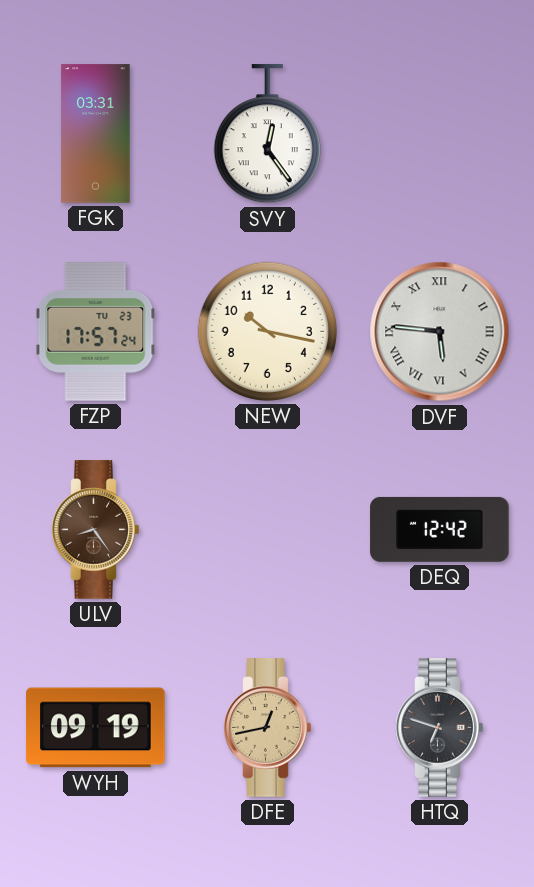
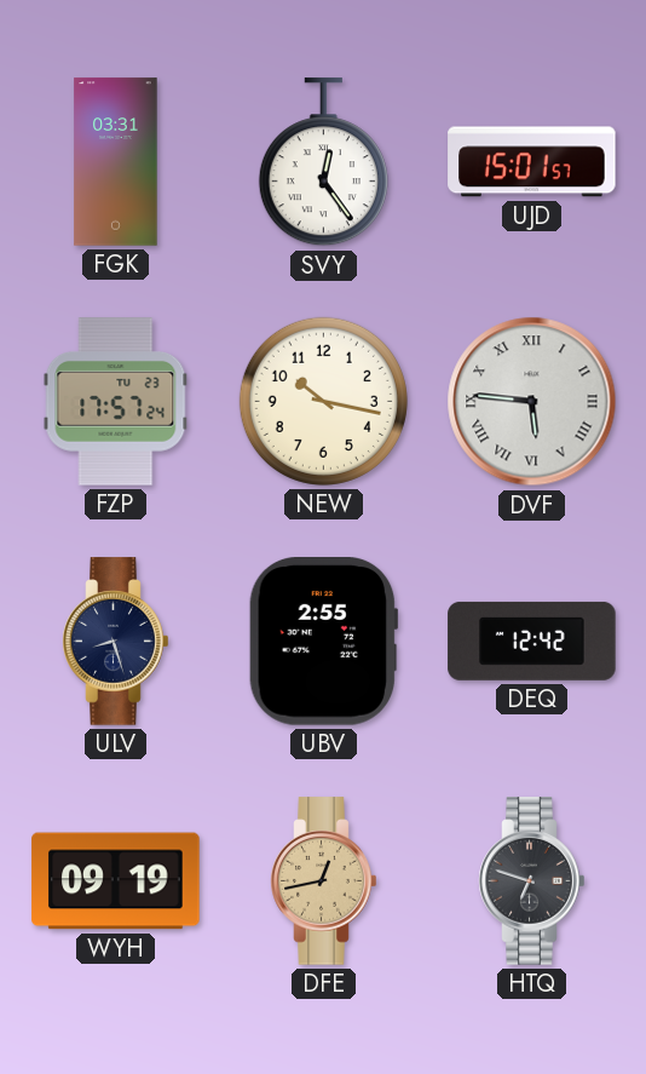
UJD: none -> 15:01
ULV: 8:24 -> 8:27
ULV dial: brown -> navy
UBV: none -> 2:55
